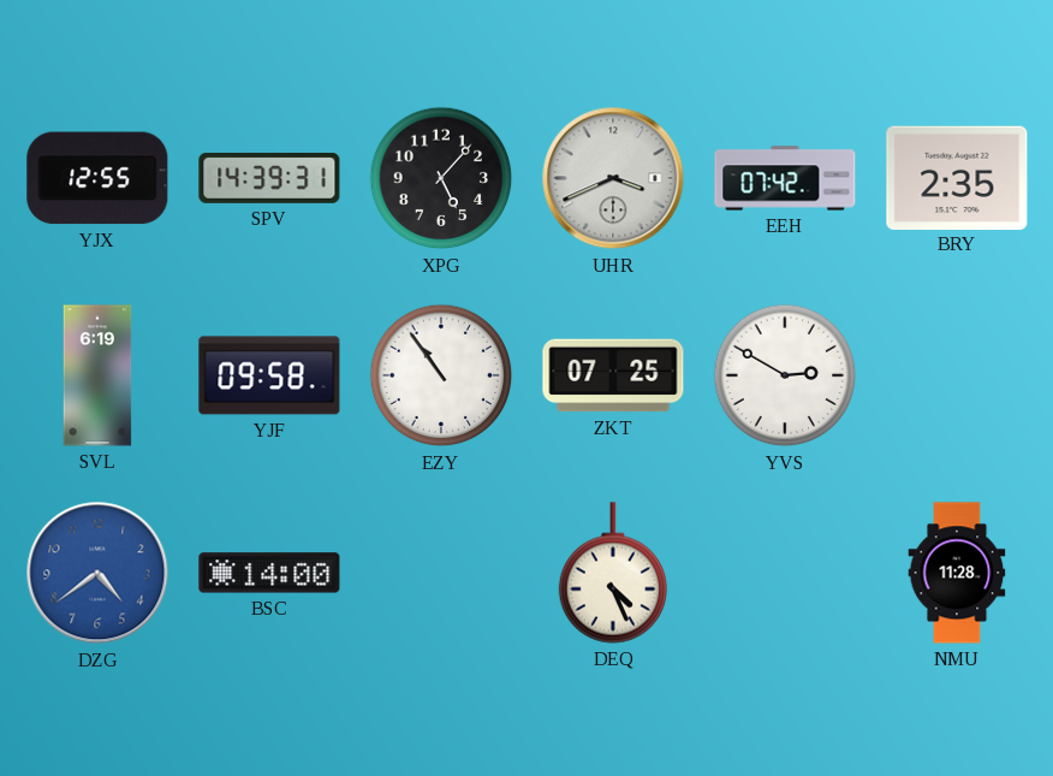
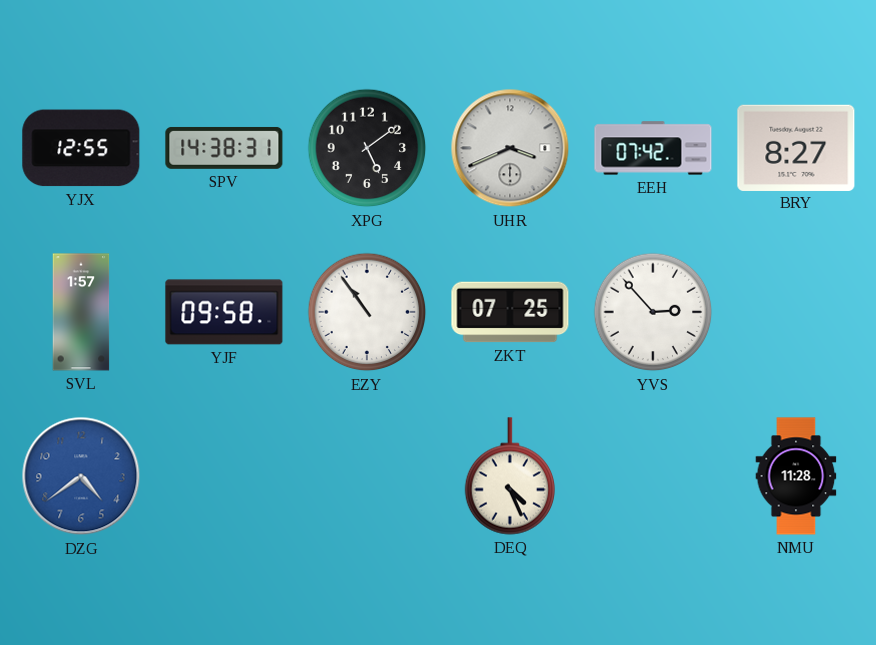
SPV: 14:39 -> 14:38
XPG: 5:07 -> 5:09
BRY: 2:35 -> 8:27
SVL: 6:19 -> 1:57
YVS: 2:50 -> 2:53
BSC: 14:00 -> none
